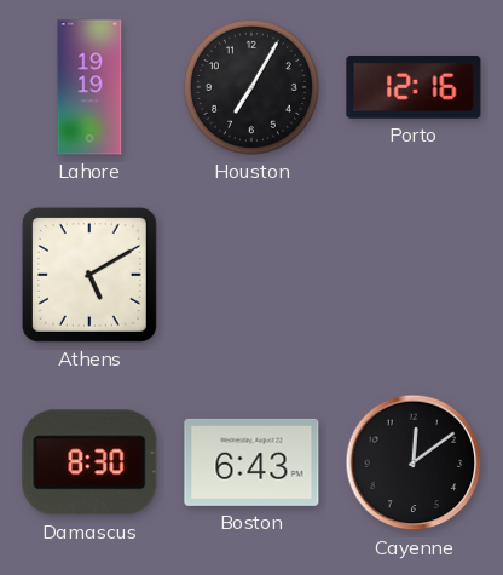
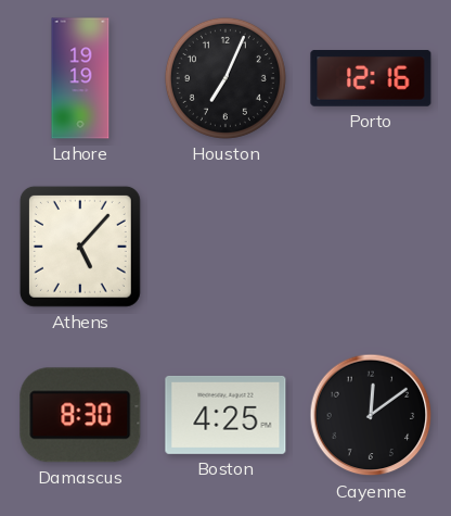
Houston: 7:05 -> 7:04
Athens: 5:10 -> 5:07
Boston: 6:43 -> 4:25
